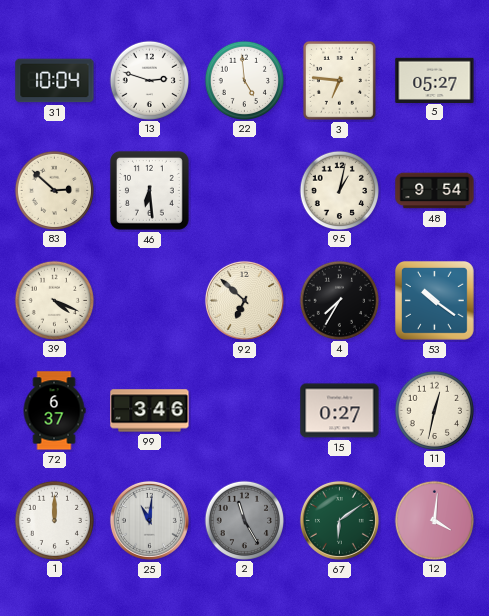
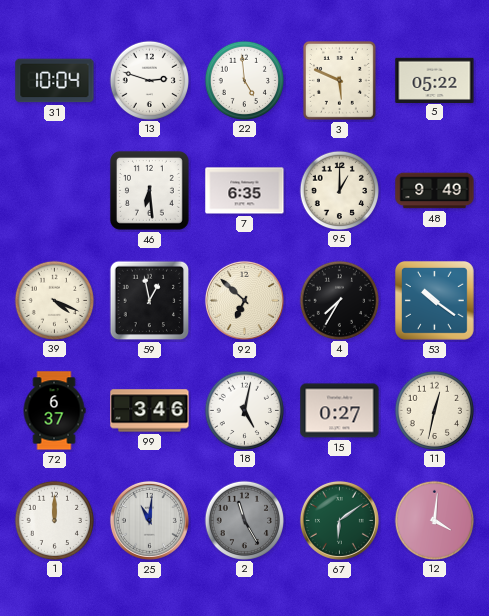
3: 6:46 -> 5:49
5: 05:27 -> 05:22
83: 2:52 -> none
7: none -> 6:35
95: 1:02 -> 1:00
48: 9:54 -> 9:49
59: none -> 12:58
18: none -> 5:02
